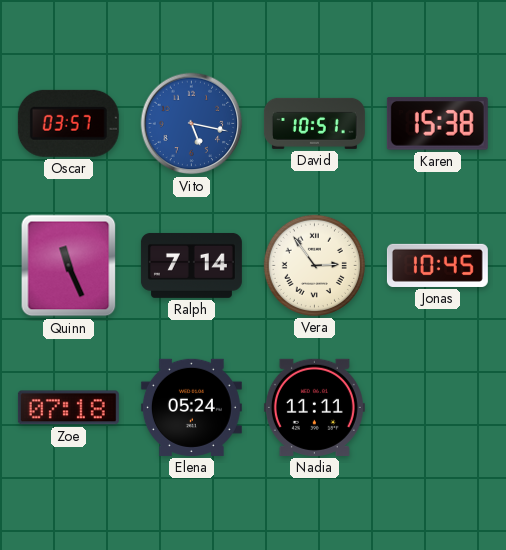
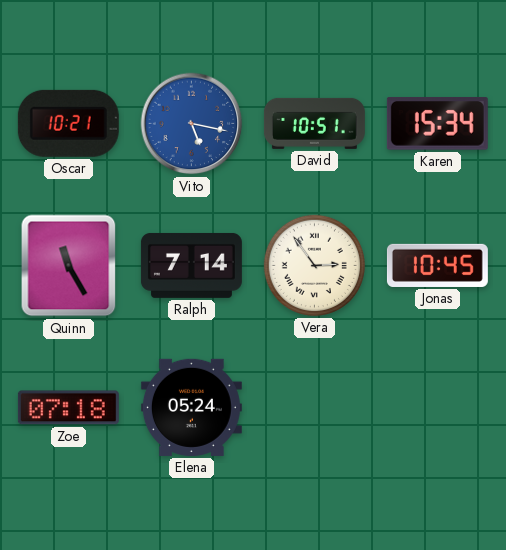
Oscar: 03:57 -> 10:21
Karen: 15:38 -> 15:34
Quinn: 11:26 -> 11:25
Nadia: 11:11 -> none
